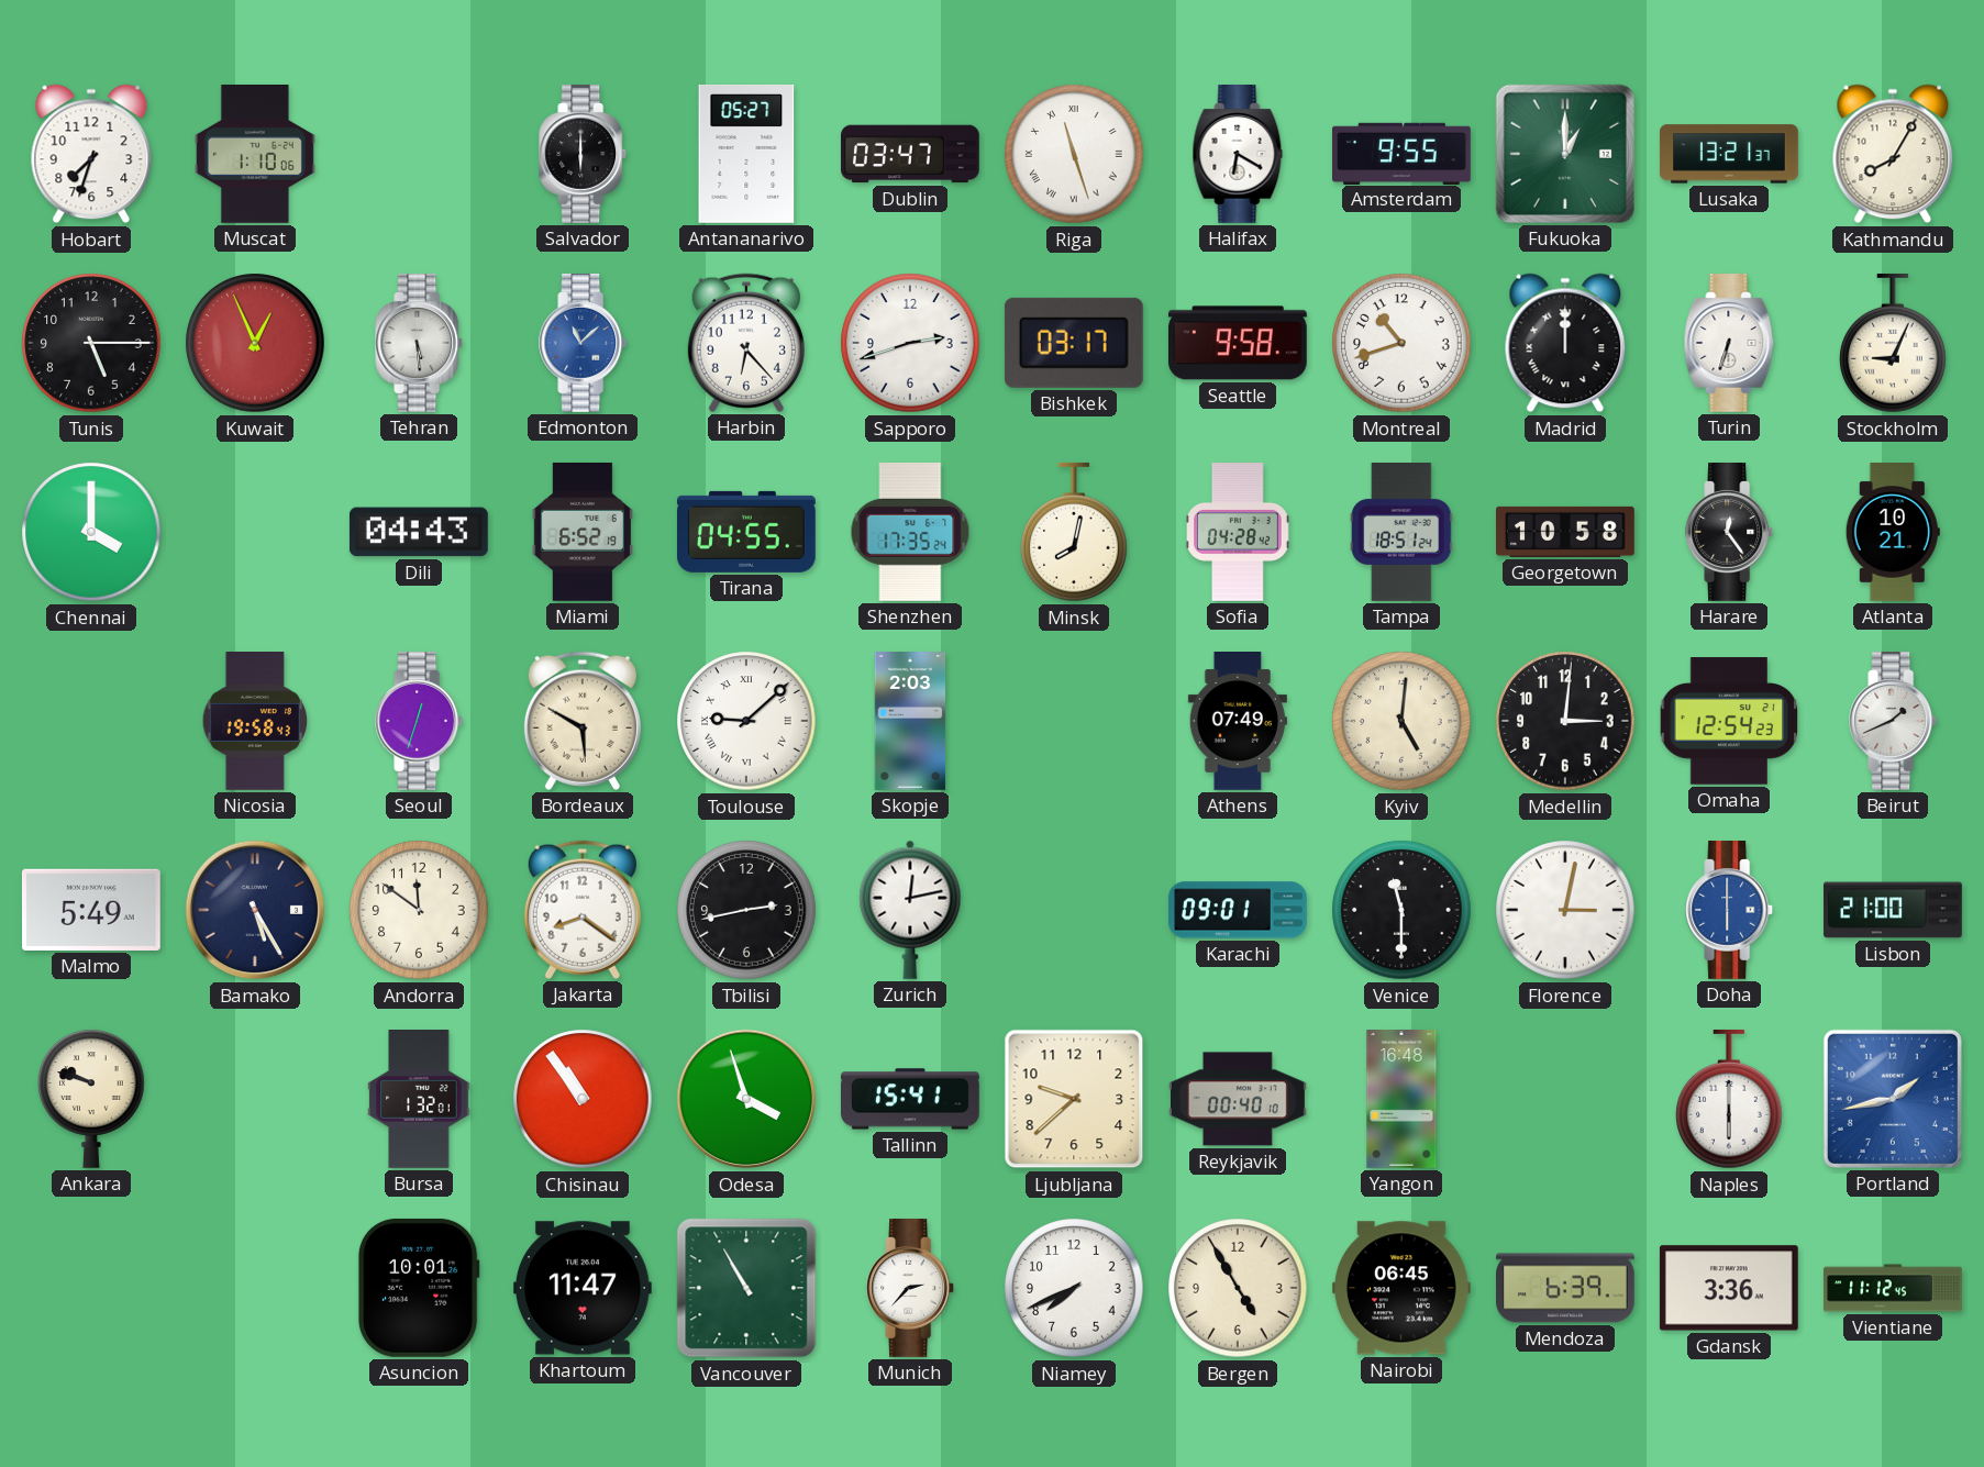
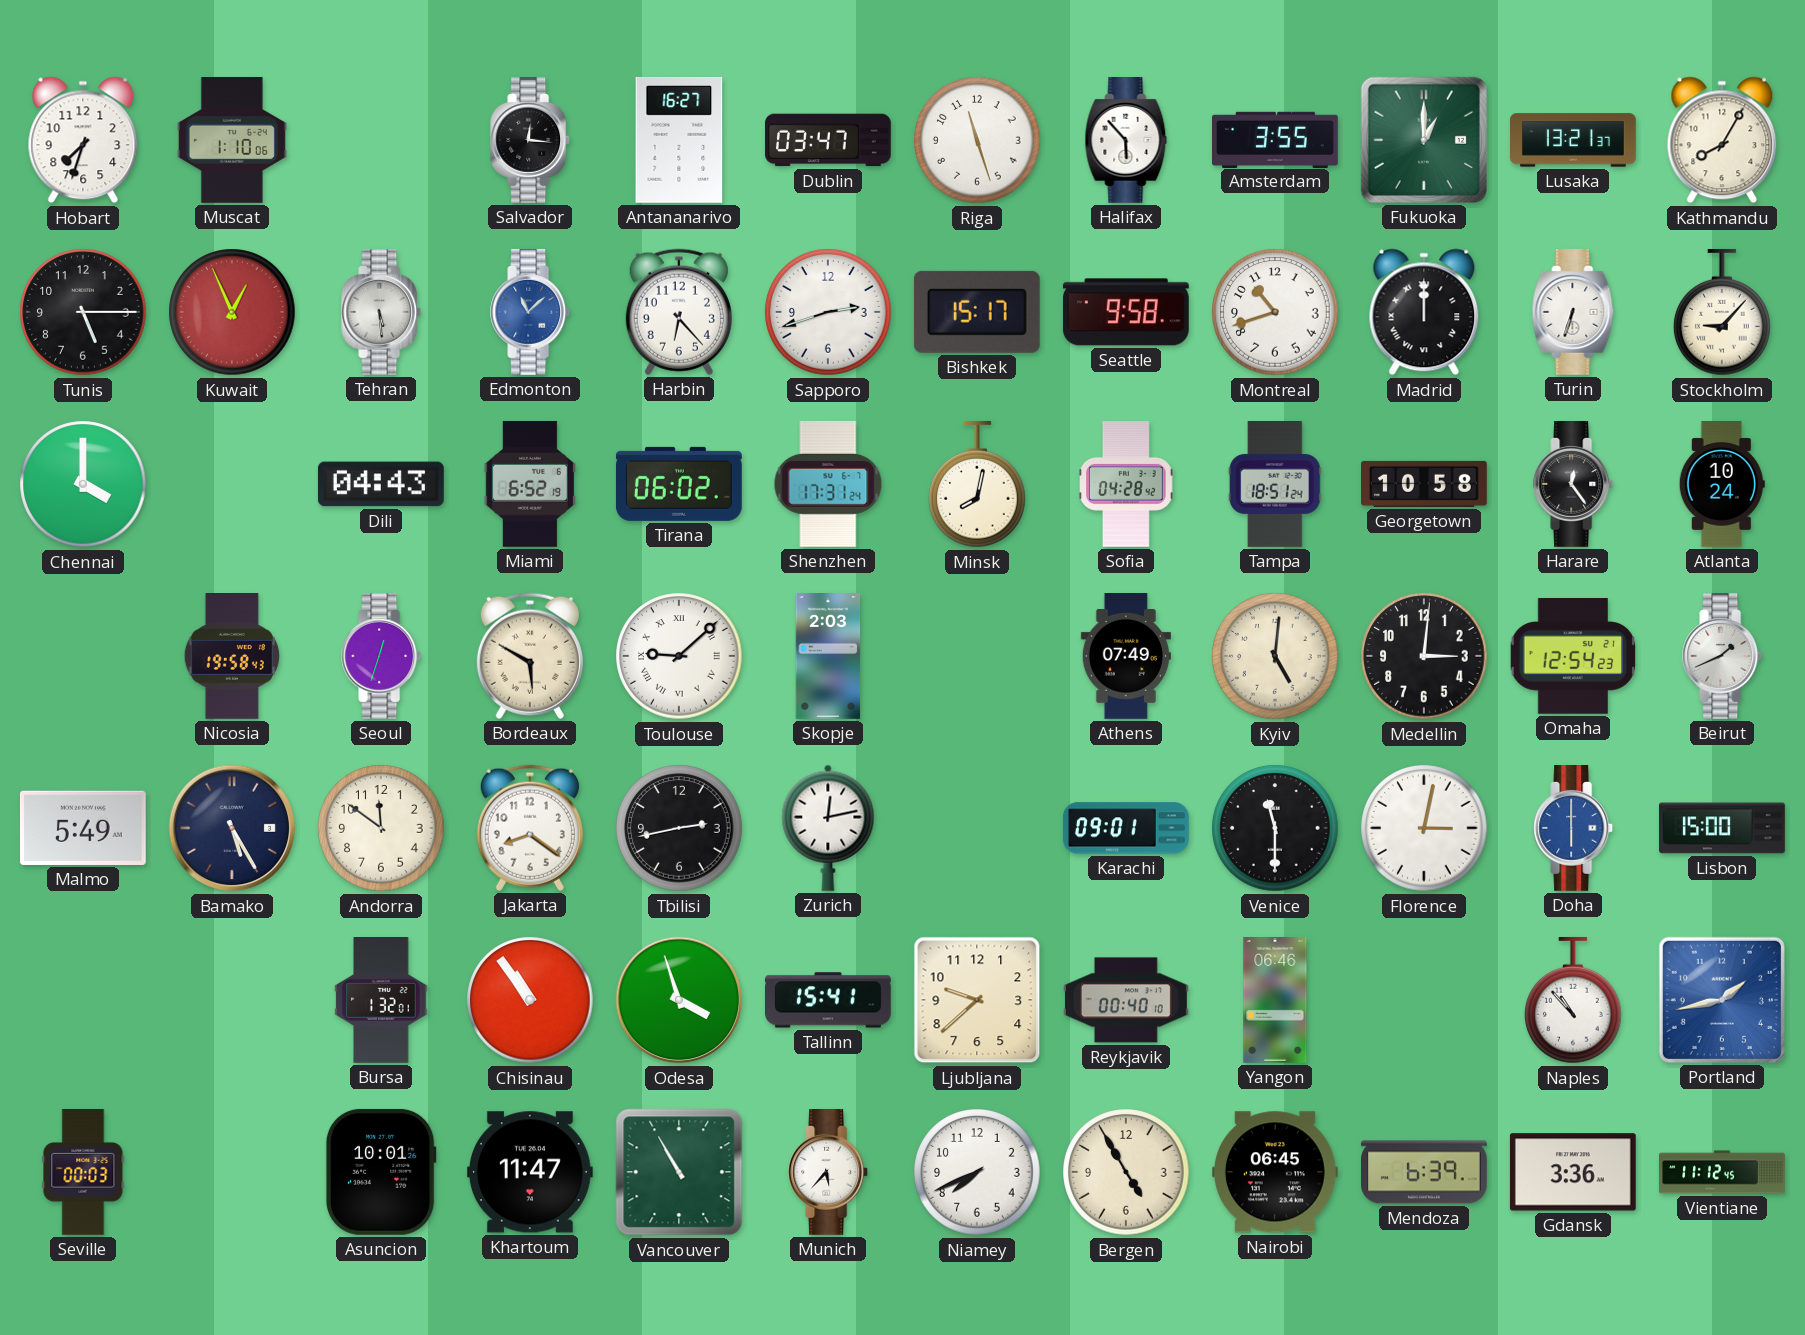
Salvador: 6:00 -> 12:16
Antananarivo: 05:27 -> 16:27
Riga numerals: Roman -> Arabic
Halifax: 6:20 -> 5:53
Amsterdam: 9:55 -> 3:55
Bishkek: 03:17 -> 15:17
Stockholm: 9:04 -> 9:07
Tirana: 04:55 -> 06:02
Shenzhen: 17:35 -> 17:31
Atlanta: 10:21 -> 10:24
Lisbon: 21:00 -> 15:00
Ankara: 9:48 -> none
Yangon: 16:48 -> 06:46
Naples: 6:00 -> 10:53
Seville: none -> 00:03
Munich: 2:37 -> 5:37
